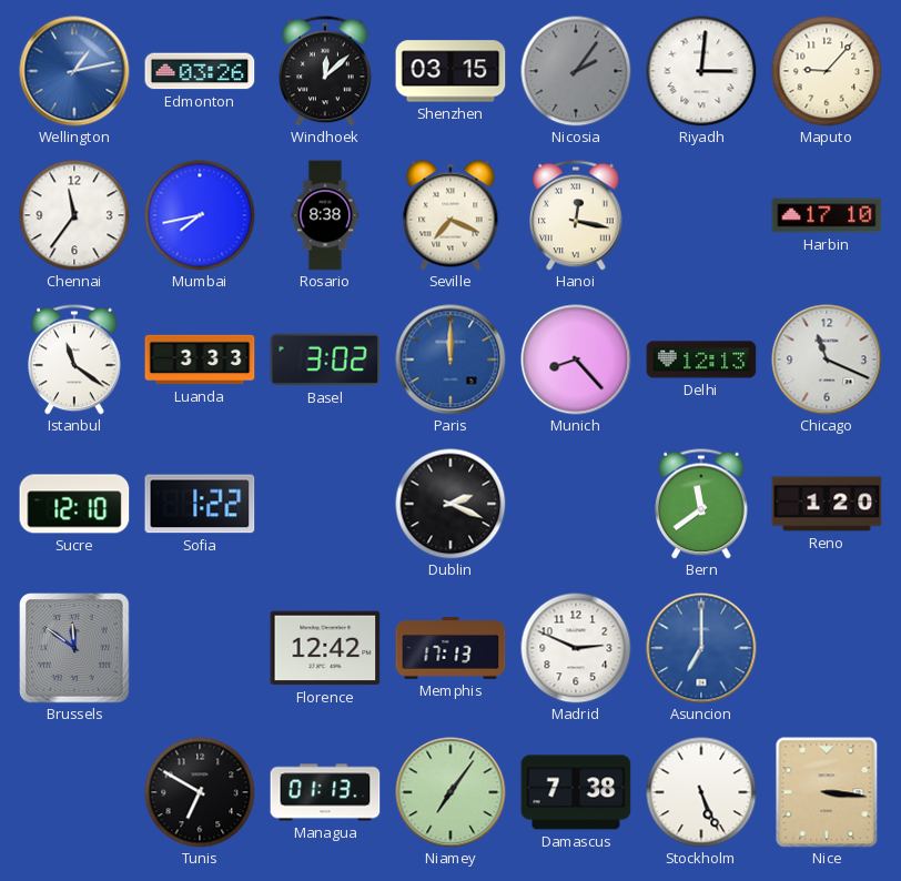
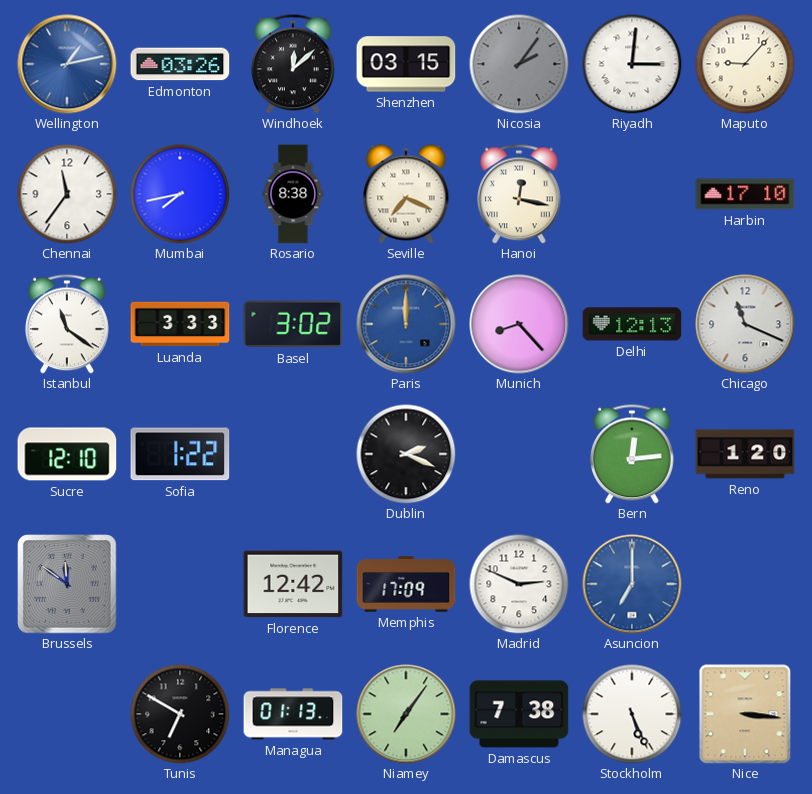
Bern: 11:39 -> 12:14
Memphis: 17:13 -> 17:09
